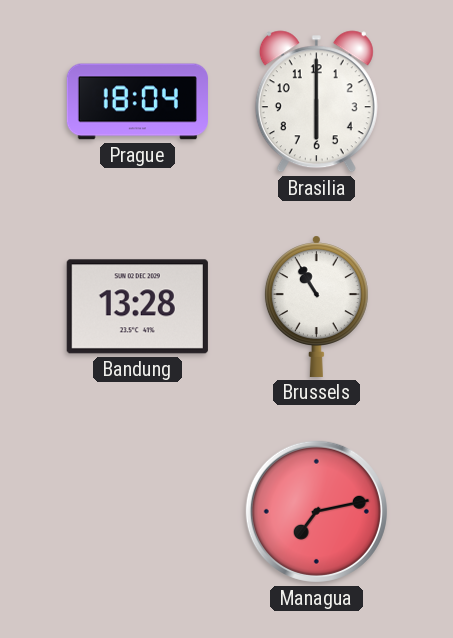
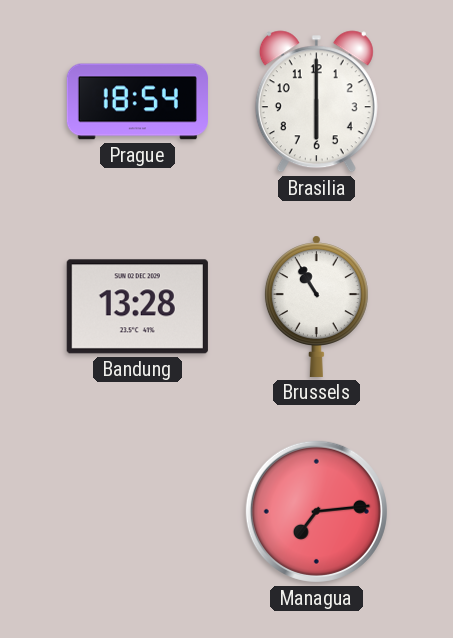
Prague: 18:04 -> 18:54
Managua: 7:13 -> 7:14
